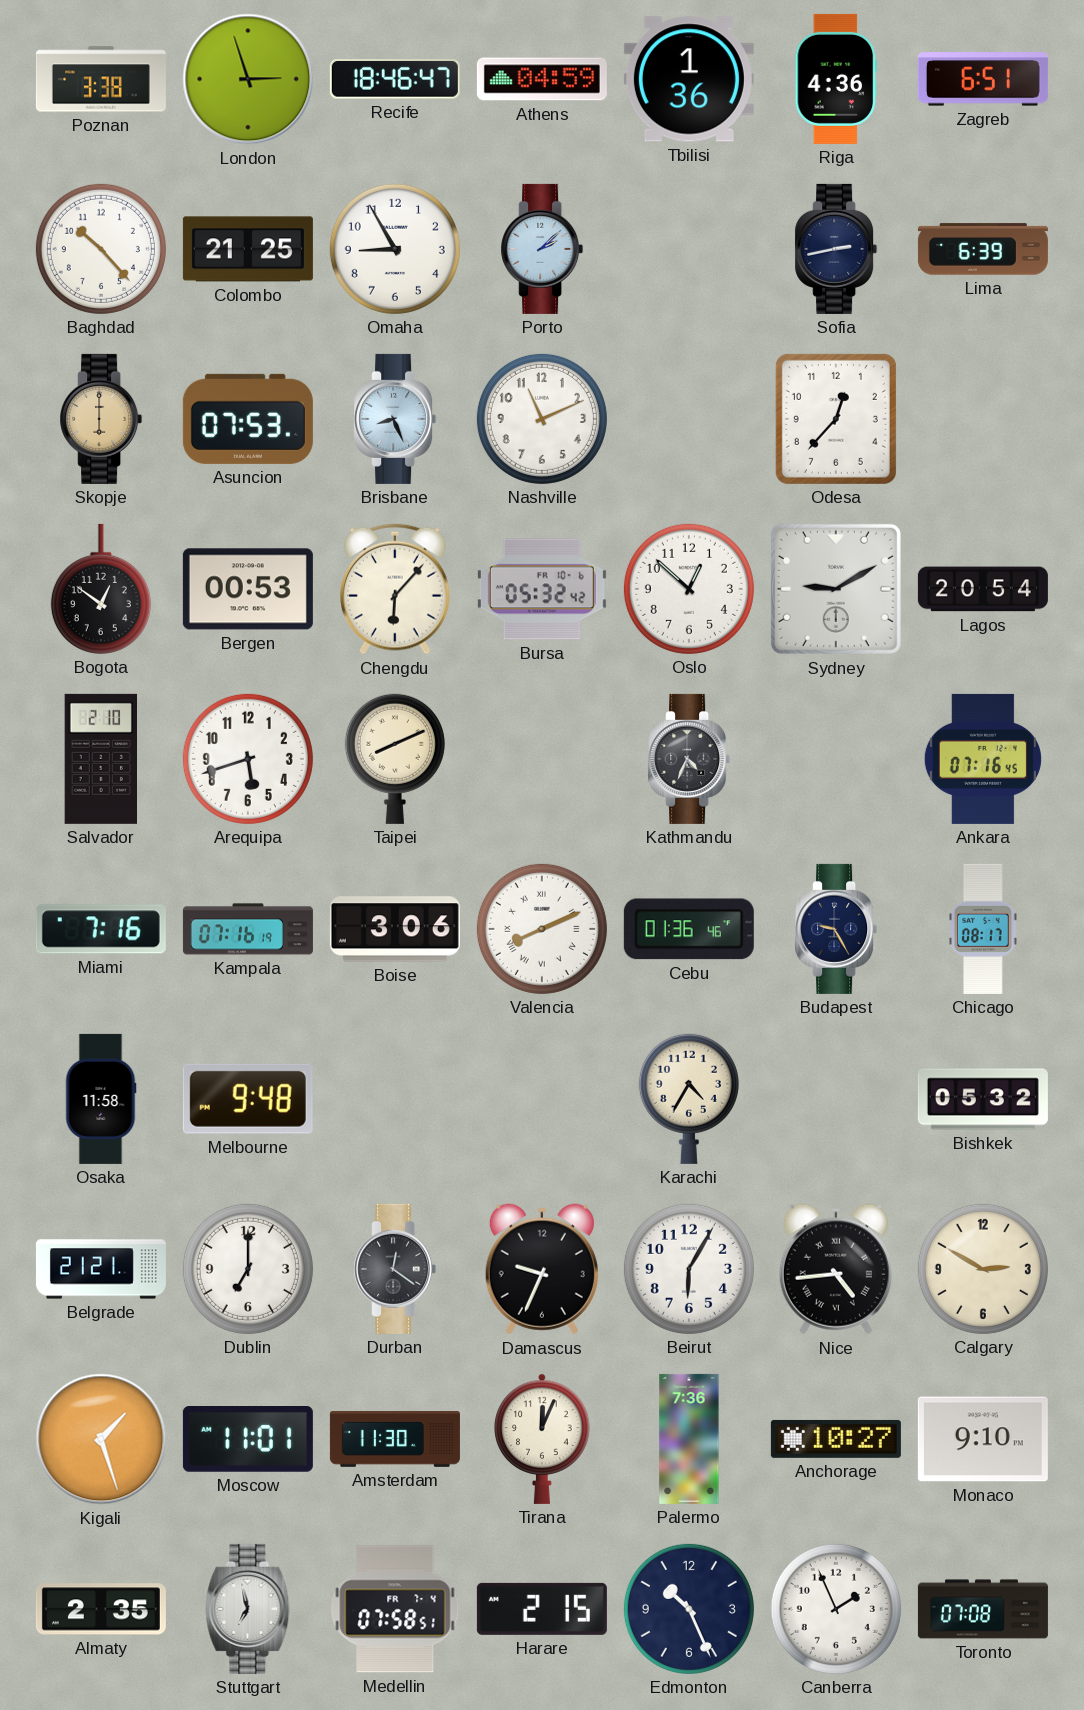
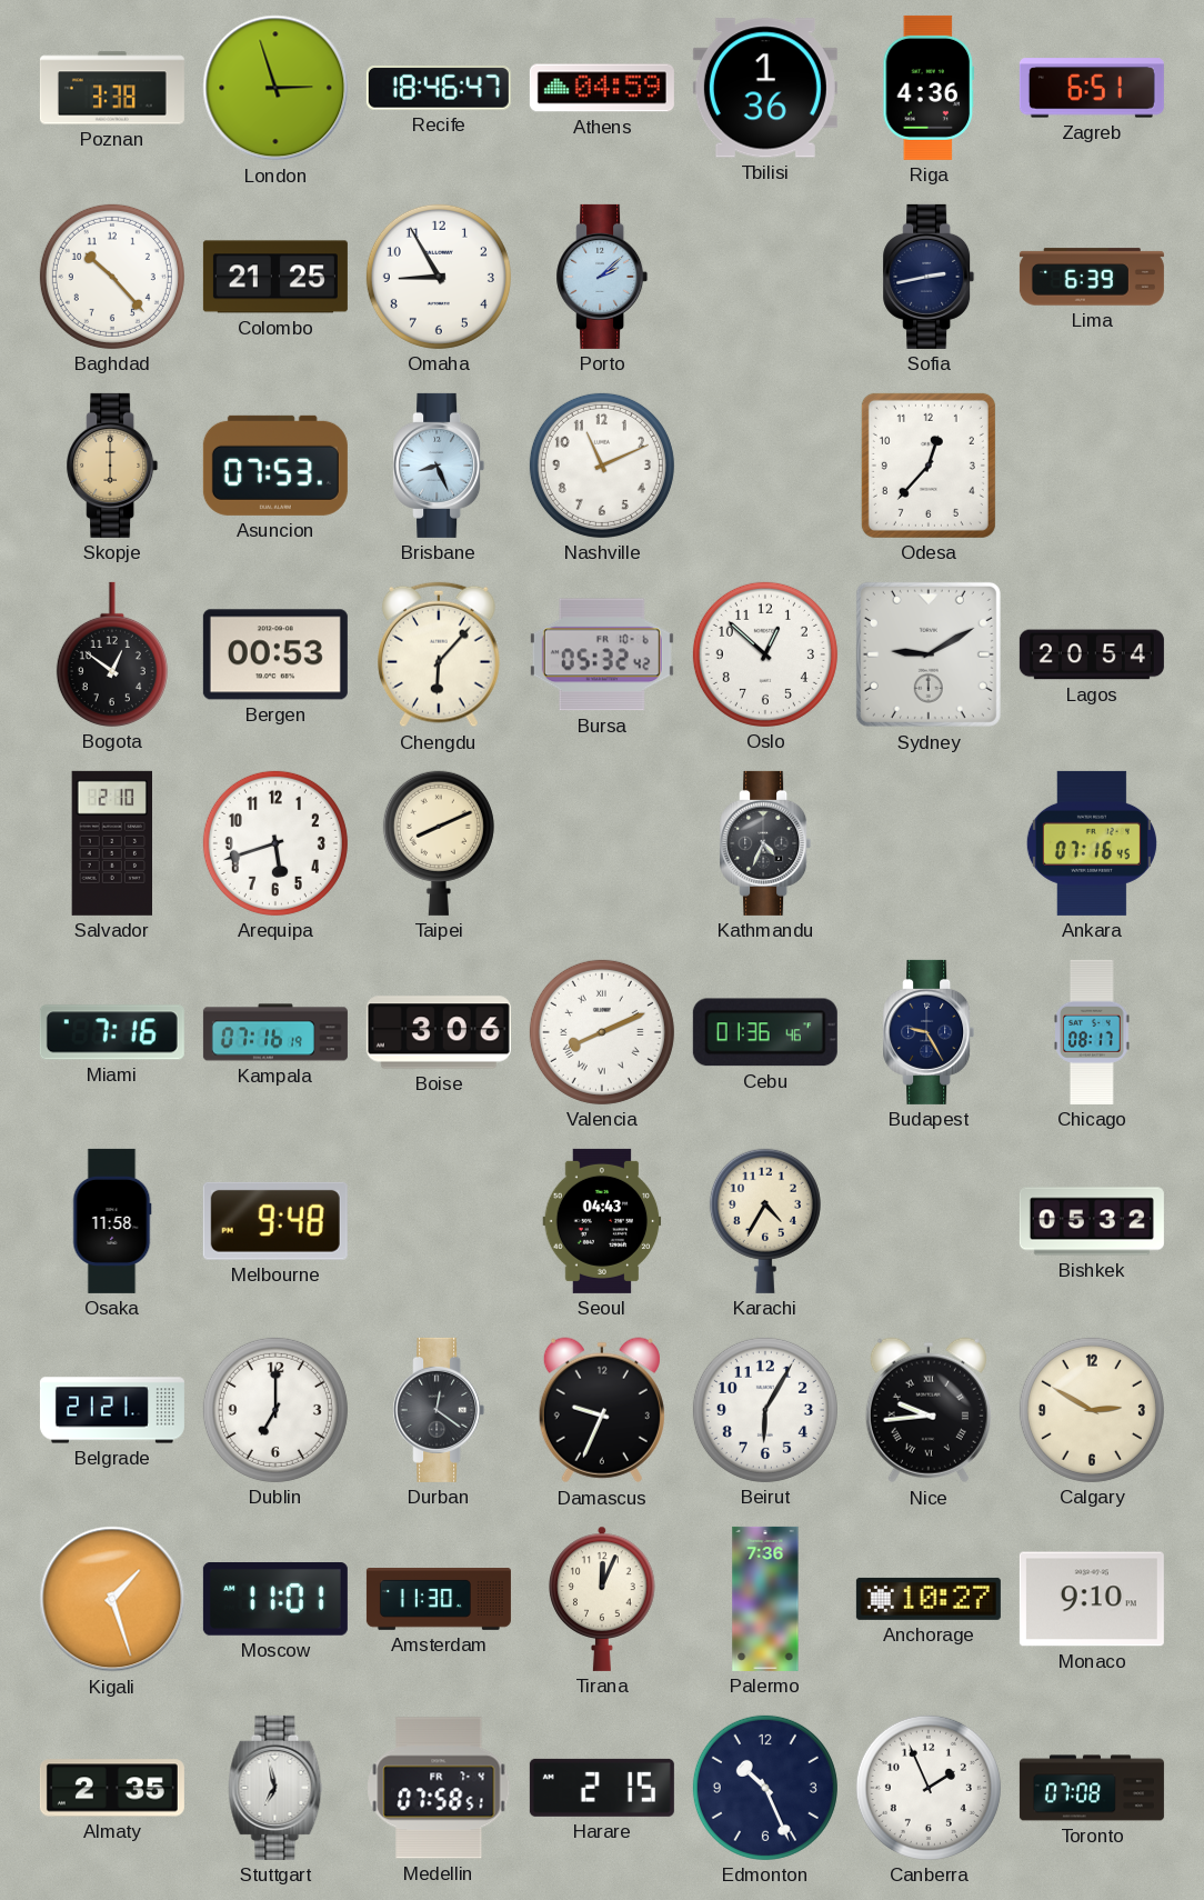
Seoul: none -> 04:43
Nice: 4:44 -> 9:44
